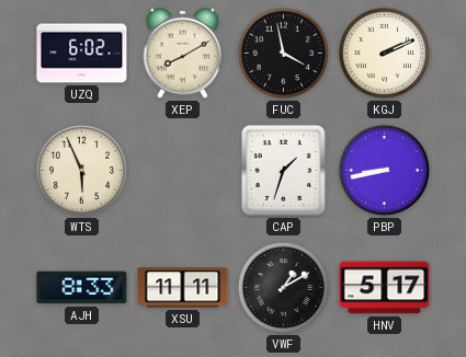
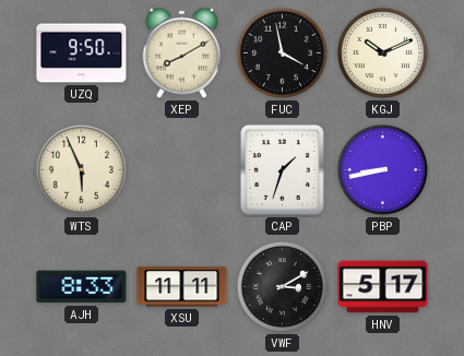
UZQ: 6:02 -> 9:50
KGJ: 2:11 -> 10:11
VWF: 1:10 -> 3:10
